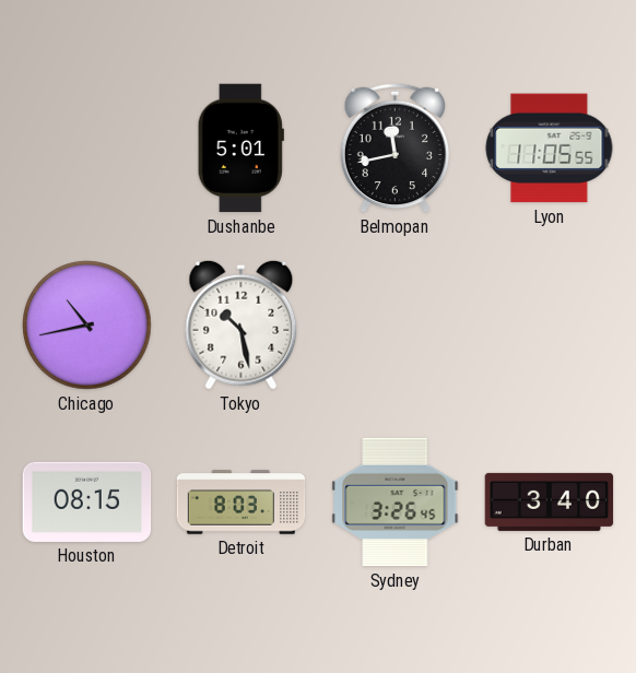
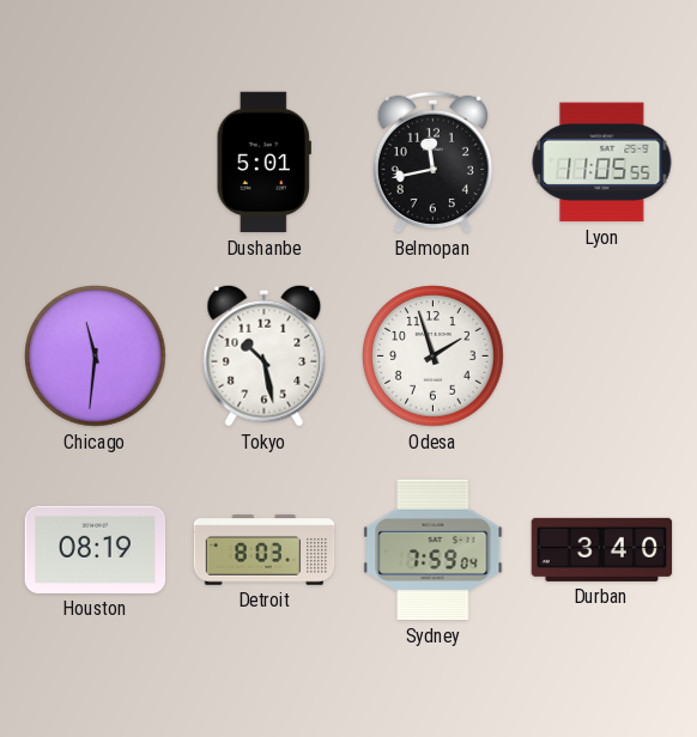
Chicago: 10:43 -> 11:31
Odesa: none -> 1:57
Houston: 08:15 -> 08:19
Sydney: 3:26 -> 7:59
